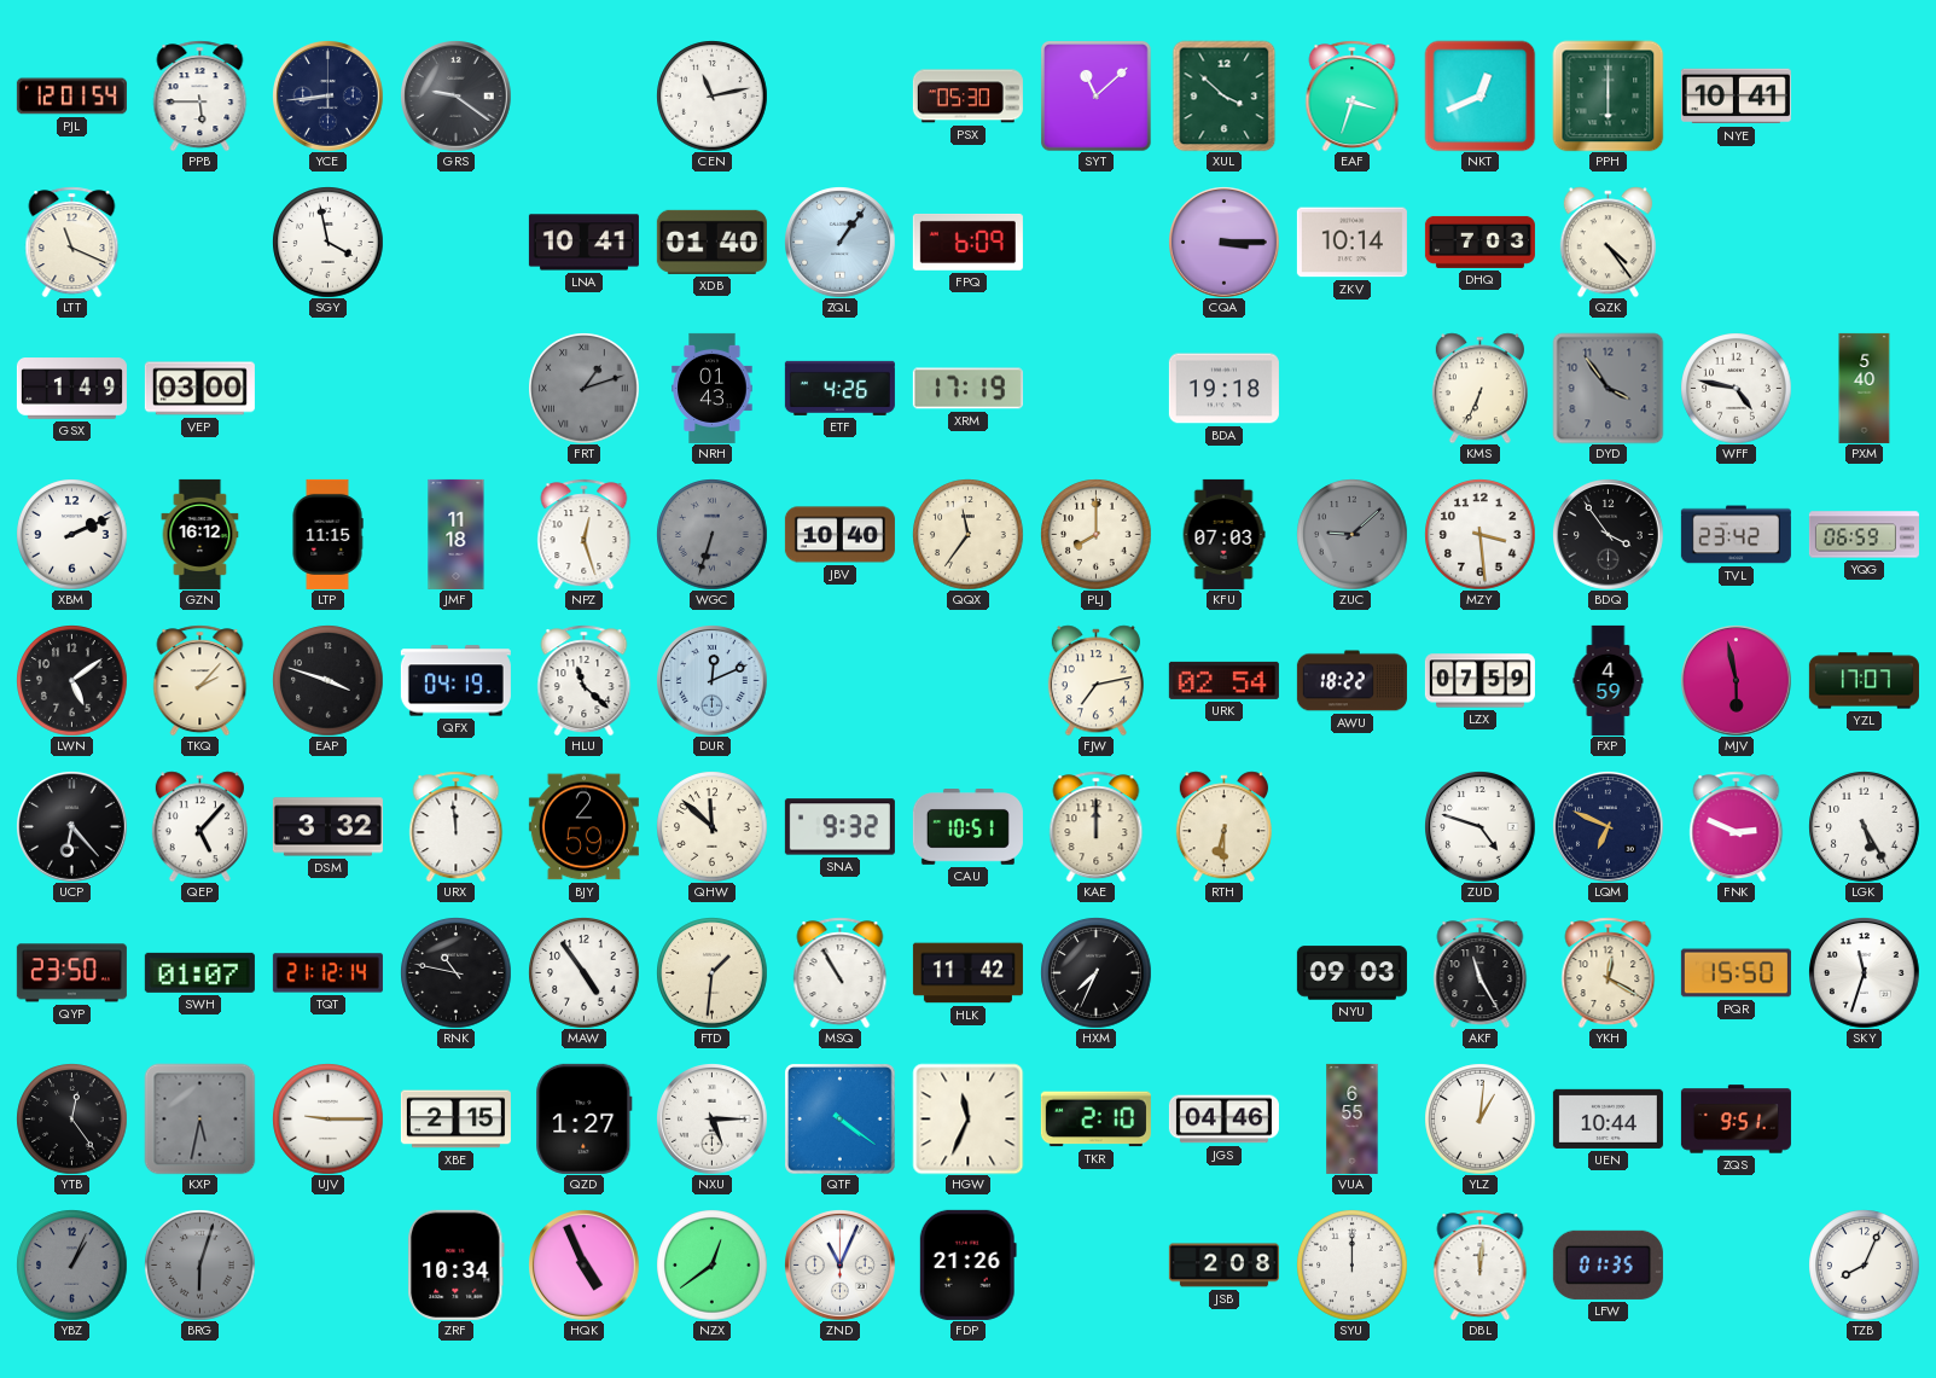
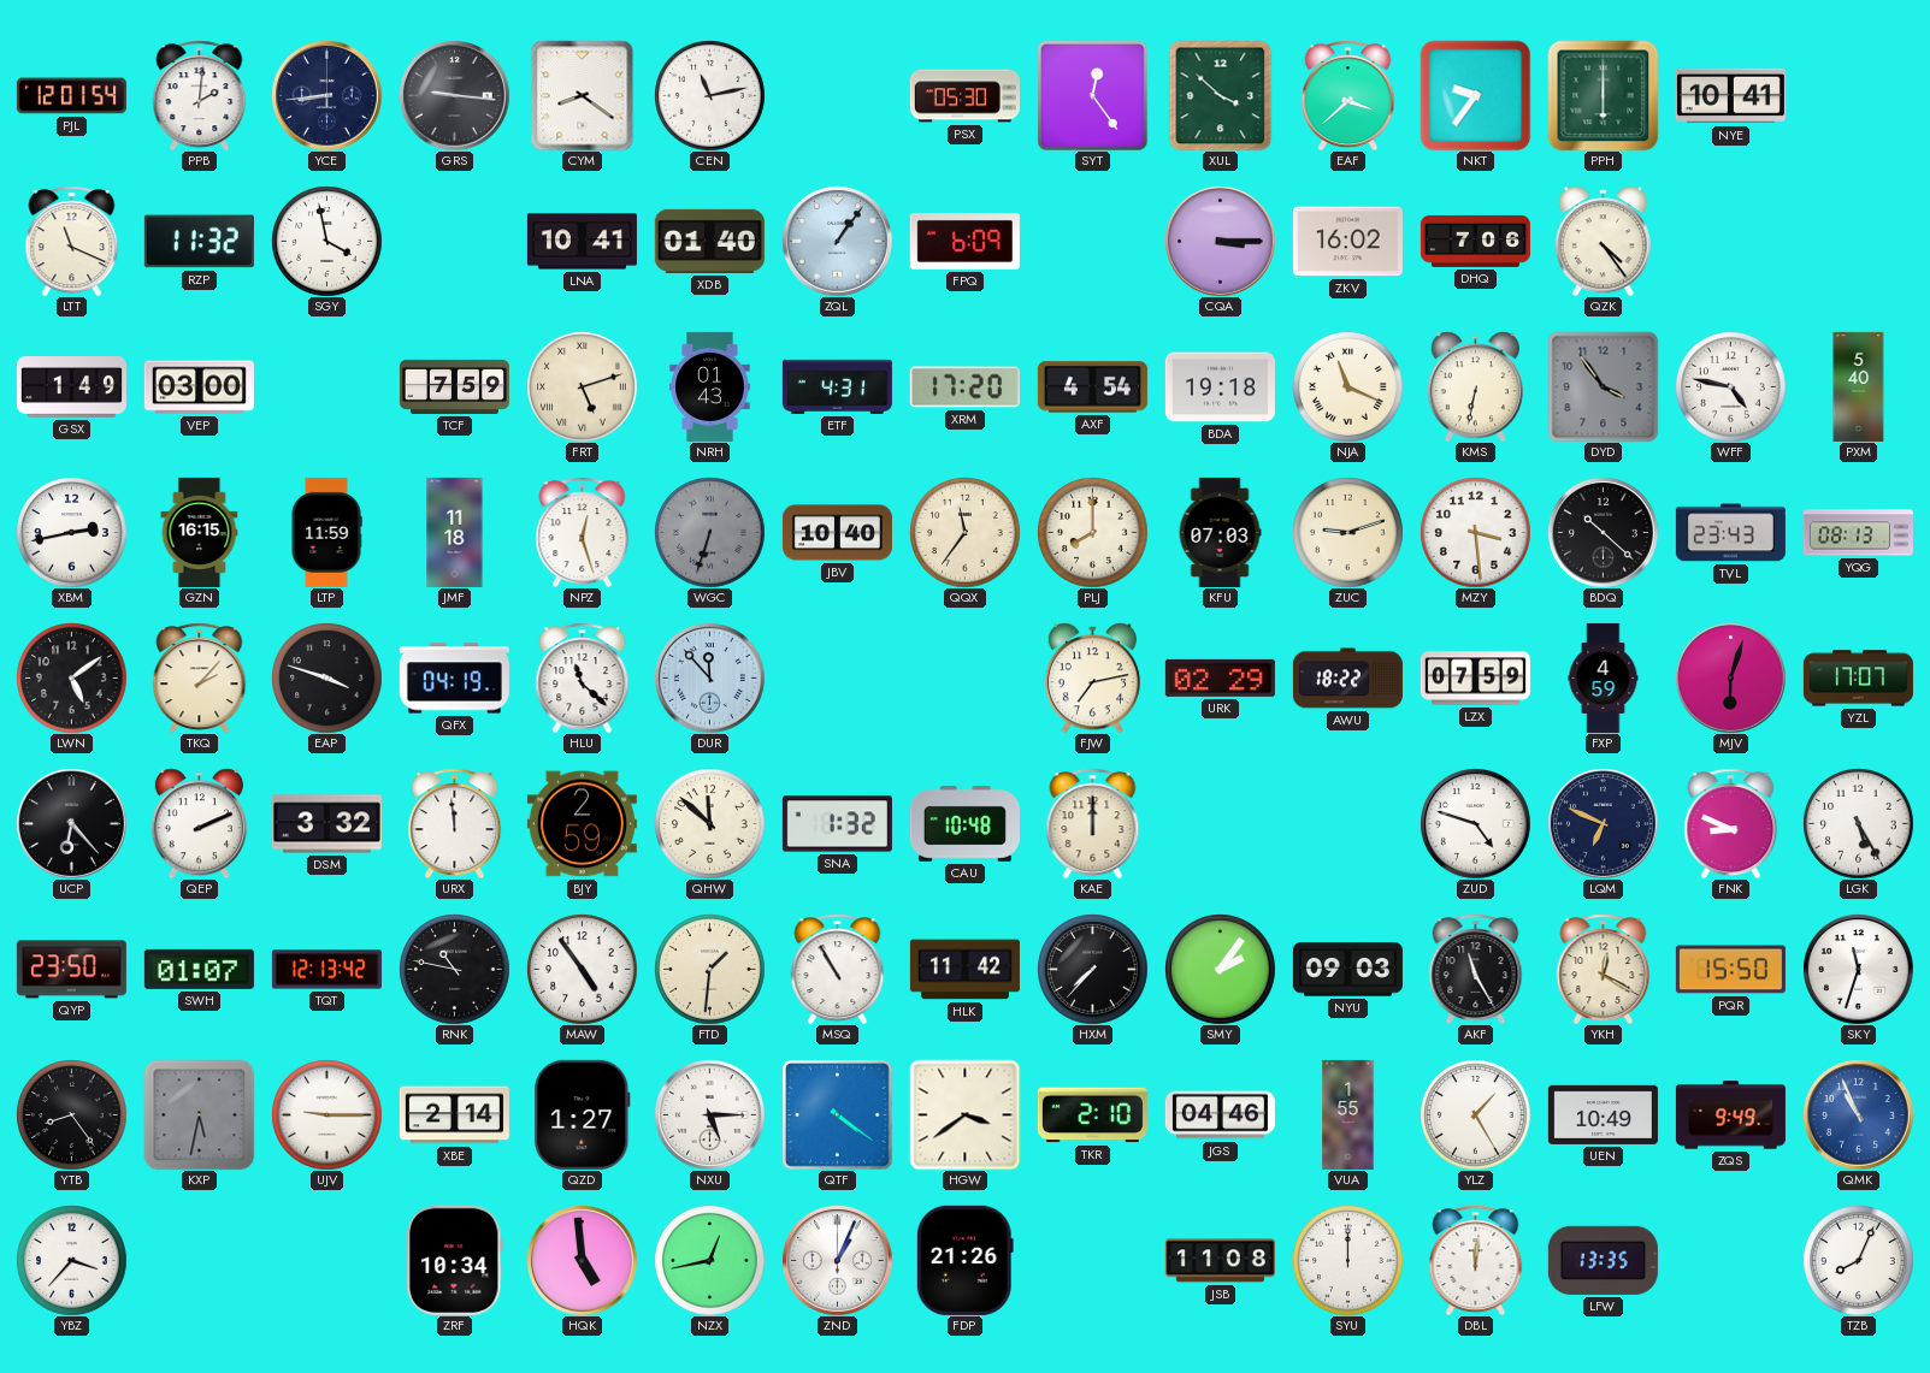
PPB: 5:45 -> 2:01
GRS: 9:21 -> 9:16
CYM: none -> 8:21
SYT: 11:08 -> 12:24
EAF: 3:33 -> 3:38
NKT: 12:41 -> 9:36
RZP: none -> 11:32
ZKV: 10:14 -> 16:02
DHQ: 7:03 -> 7:06
TCF: none -> 7:59
FRT: 1:12 -> 5:12
FRT dial: grey -> cream
ETF: 4:26 -> 4:31
XRM: 17:19 -> 17:20
AXF: none -> 4:54
NJA: none -> 11:19
KMS: 6:34 -> 6:32
XBM: 2:11 -> 2:43
GZN: 16:12 -> 16:15
LTP: 11:15 -> 11:59
ZUC: 9:08 -> 9:12
ZUC dial: grey -> cream
BDQ: 3:54 -> 10:22
TVL: 23:42 -> 23:43
YQG: 06:59 -> 08:13
DUR: 12:11 -> 11:53
URK: 02:54 -> 02:29
MJV: 5:58 -> 6:03
QEP: 5:07 -> 2:11
SNA: 9:32 -> 1:32
CAU: 10:51 -> 10:48
RTH: 6:30 -> none
FNK: 2:49 -> 8:49
TQT: 21:12 -> 12:13
HXM: 7:34 -> 7:37
SMY: none -> 2:06
YTB: 12:24 -> 8:24
XBE: 2:15 -> 2:14
HGW: 11:34 -> 3:39
VUA: 6:55 -> 1:55
YLZ: 1:01 -> 1:25
UEN: 10:44 -> 10:49
ZQS: 9:51 -> 9:49
QMK: none -> 10:56
YBZ: 1:04 -> 3:37
YBZ dial: grey -> white
BRG: 6:03 -> none
HQK: 4:56 -> 4:59
NZX: 12:39 -> 12:43
ZND: 11:04 -> 1:04
JSB: 2:08 -> 11:08
LFW: 01:35 -> 13:35
